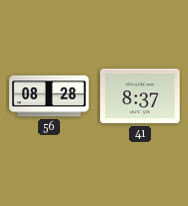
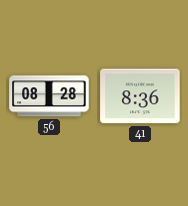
41: 8:37 -> 8:36
